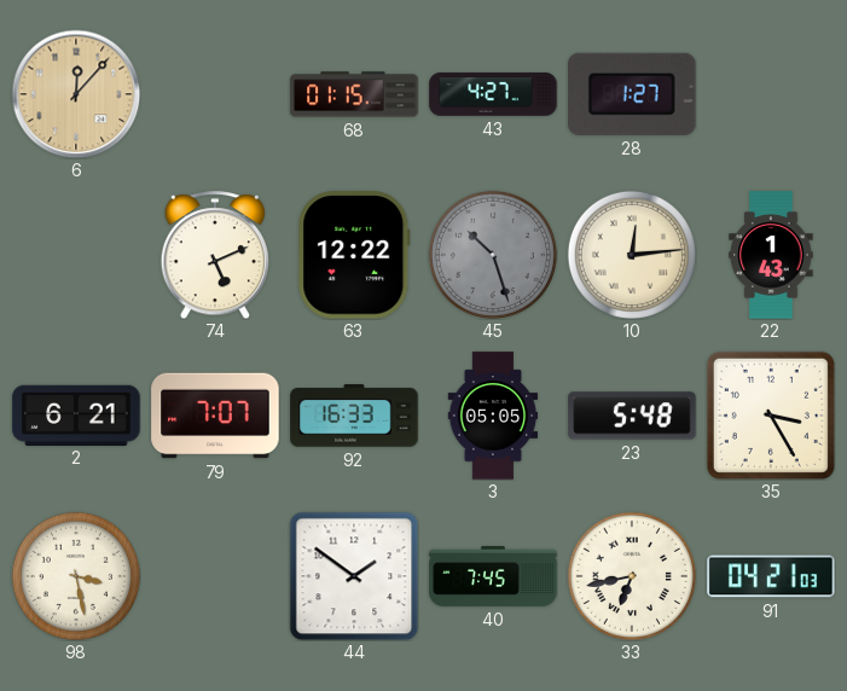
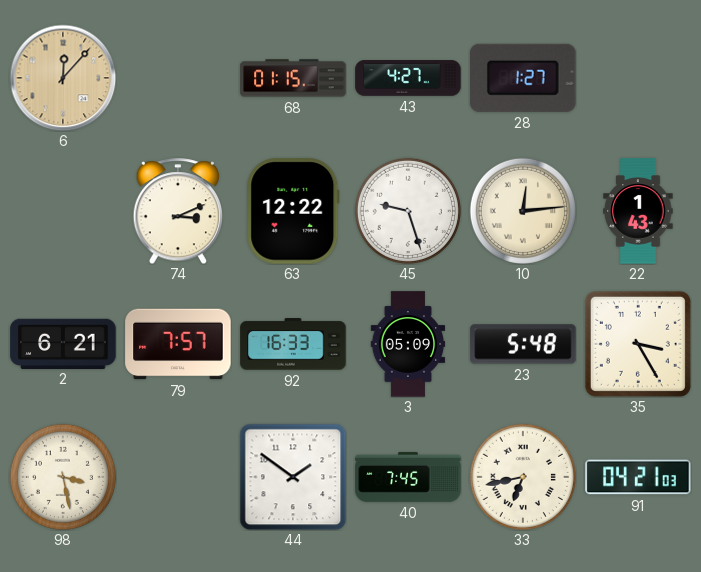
74: 5:11 -> 3:11
45: 10:27 -> 9:27
45 dial: grey -> white
79: 7:07 -> 7:57
3: 05:05 -> 05:09
